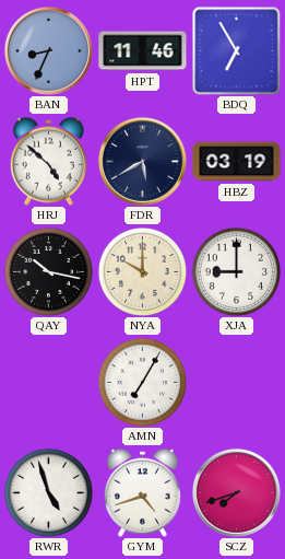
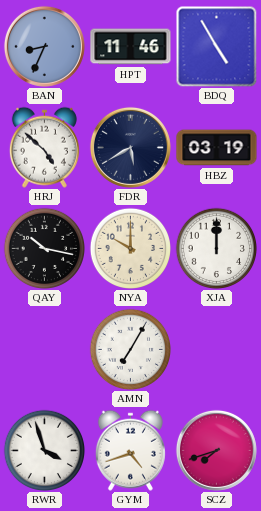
BDQ: 6:55 -> 4:55
XJA: 9:00 -> 12:00
RWR: 4:57 -> 3:57
